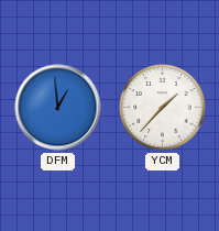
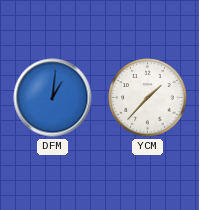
DFM: 12:59 -> 1:01
